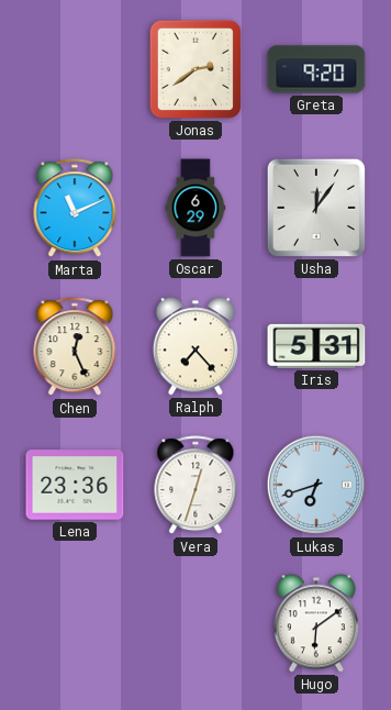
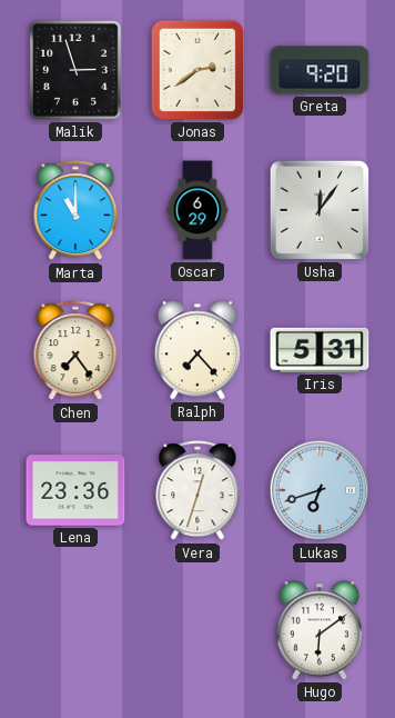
Malik: none -> 2:57
Marta: 11:11 -> 11:00
Chen: 12:26 -> 7:24
